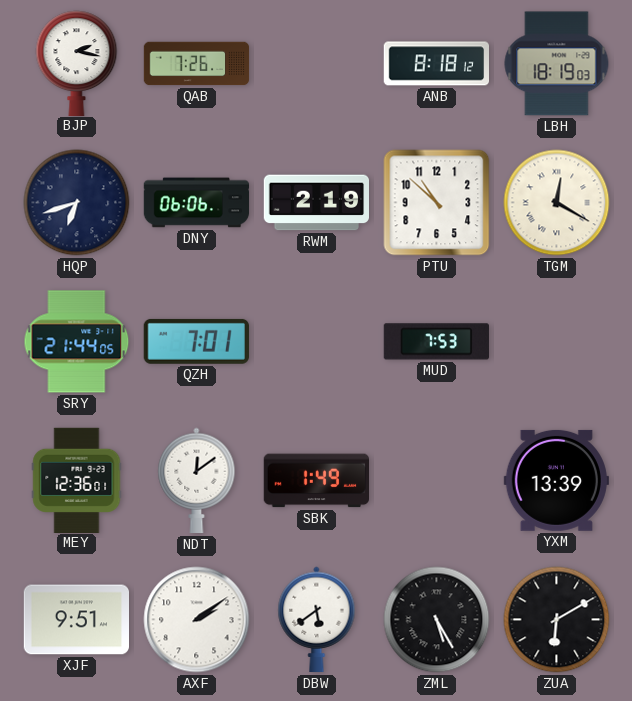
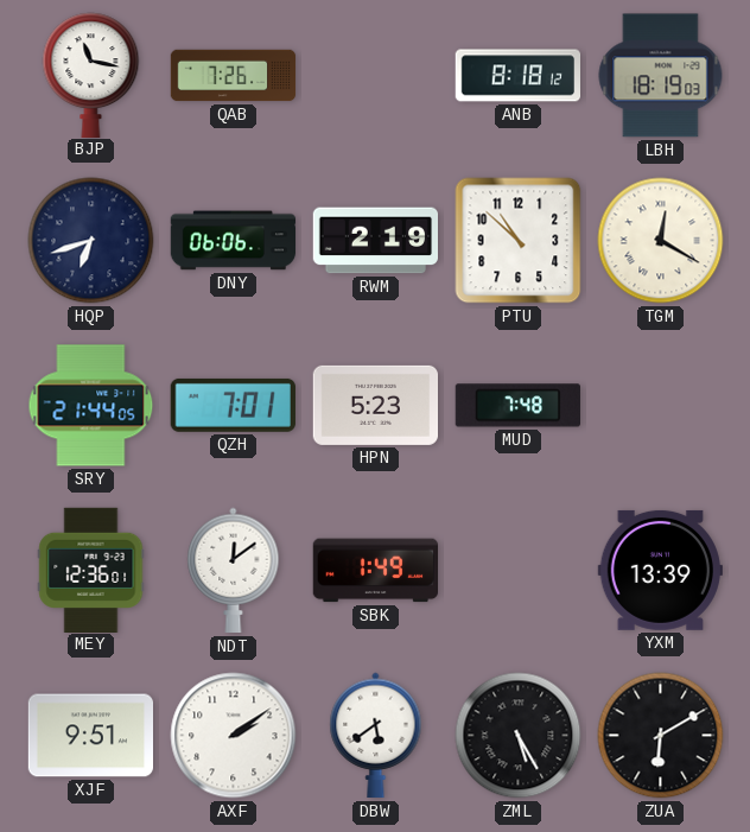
BJP: 2:17 -> 11:17
HPN: none -> 5:23
MUD: 7:53 -> 7:48
